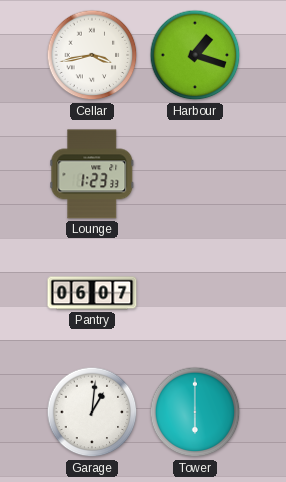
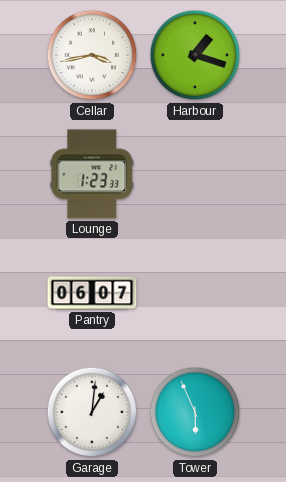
Tower: 6:00 -> 5:56
